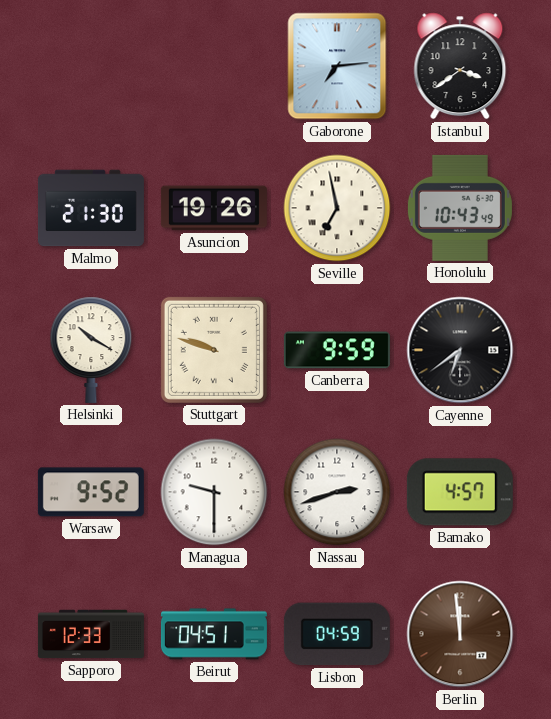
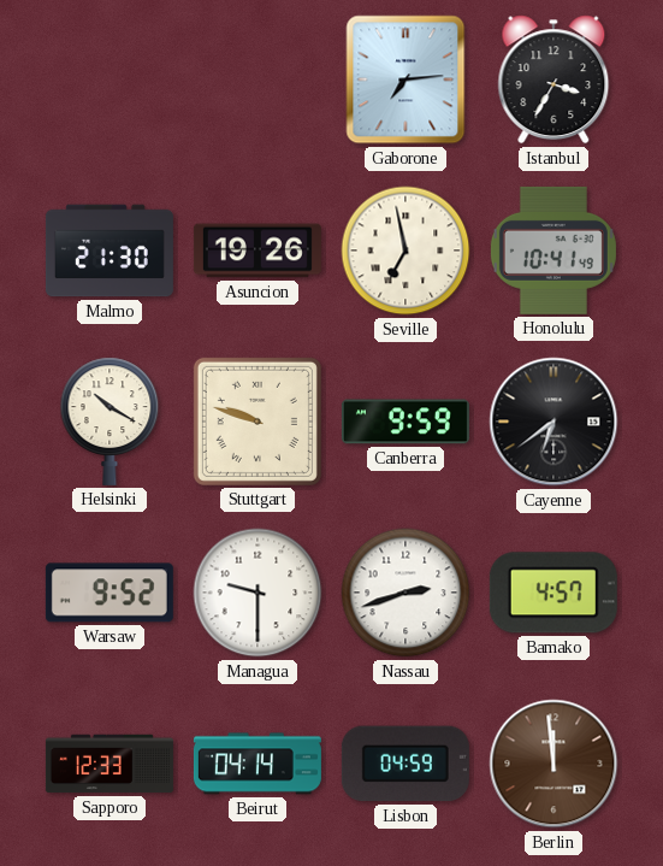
Istanbul: 3:39 -> 3:35
Honolulu: 10:43 -> 10:41
Beirut: 04:51 -> 04:14
